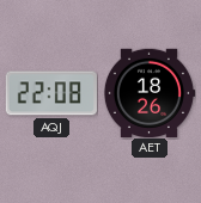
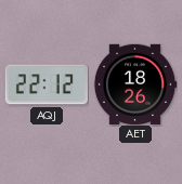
AQJ: 22:08 -> 22:12
